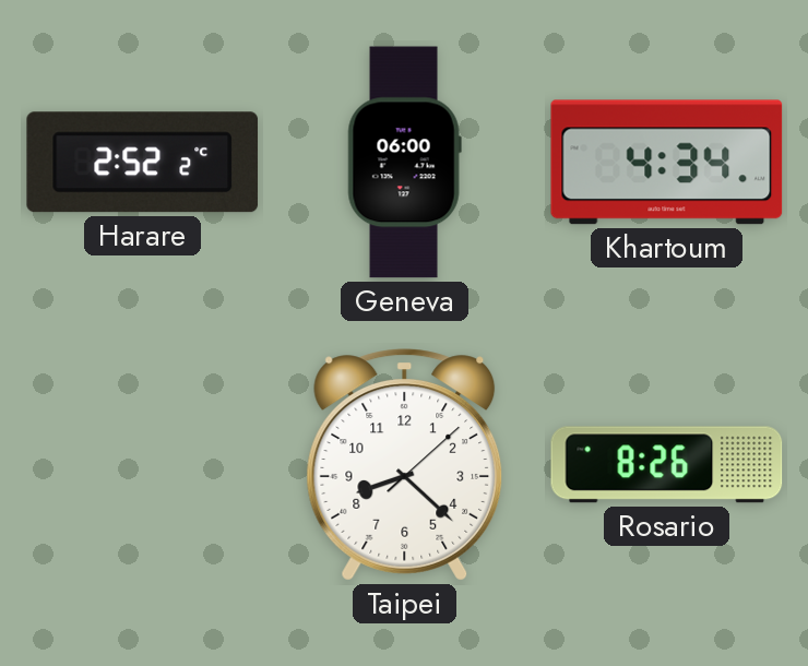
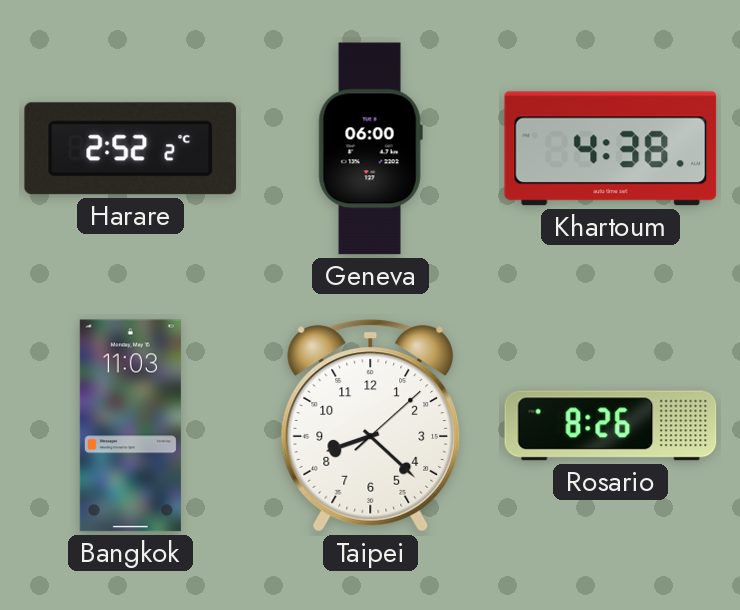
Khartoum: 4:34 -> 4:38
Bangkok: none -> 11:03
